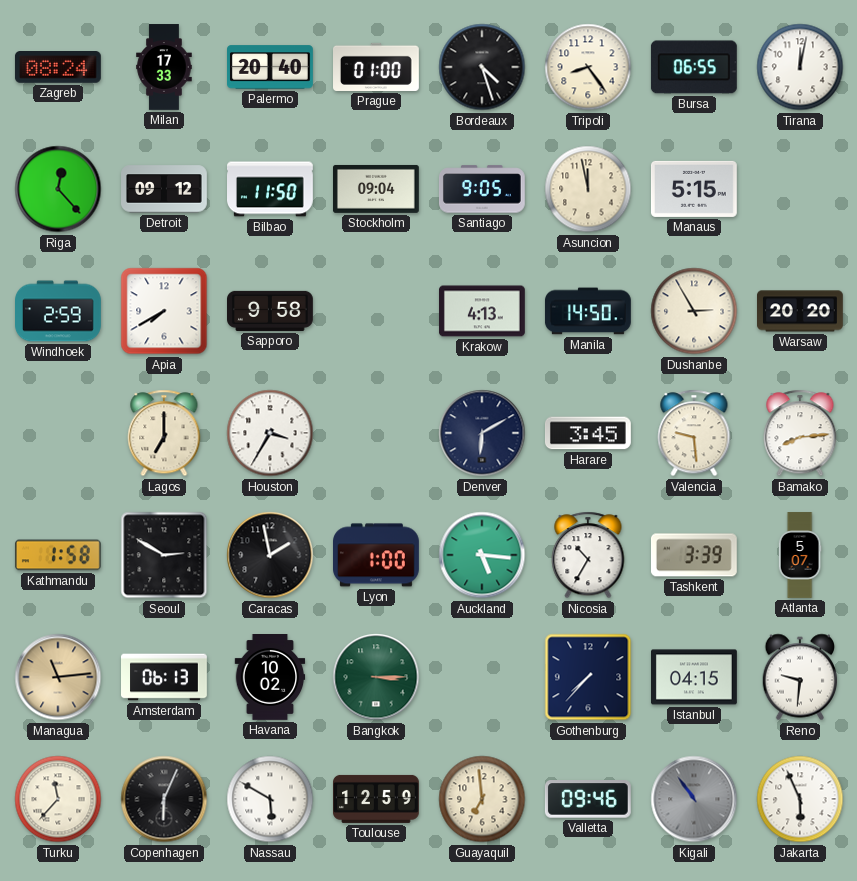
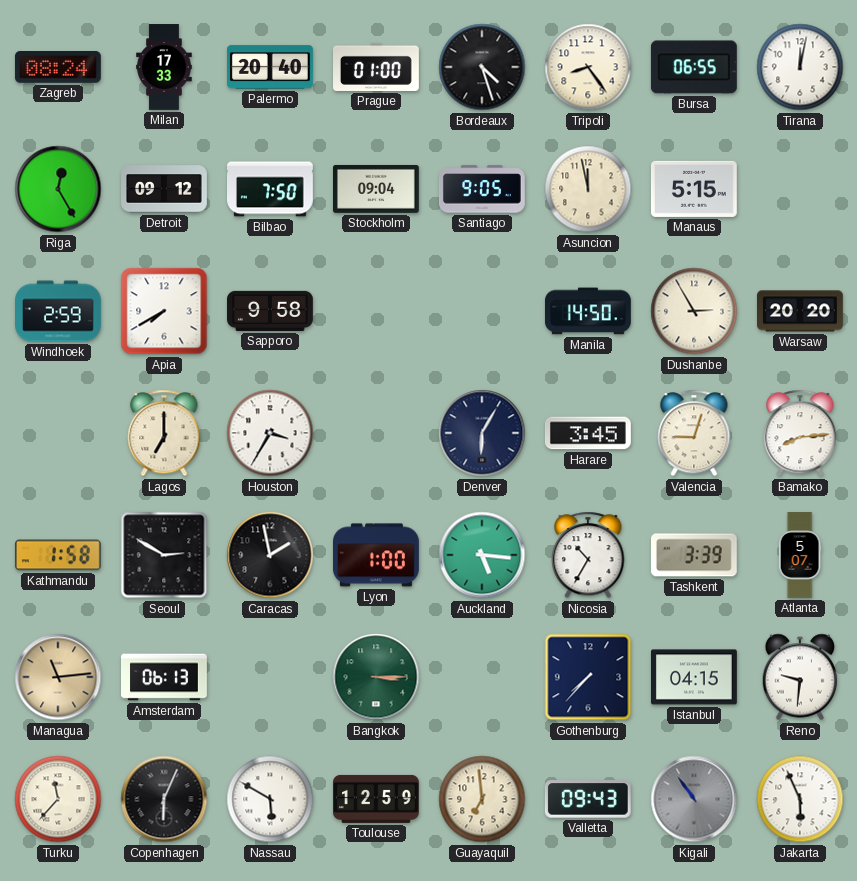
Riga: 12:23 -> 12:25
Bilbao: 11:50 -> 7:50
Krakow: 4:13 -> none
Denver: 6:10 -> 6:05
Valencia: 9:29 -> 9:03
Havana: 10:02 -> none
Valletta: 09:46 -> 09:43
